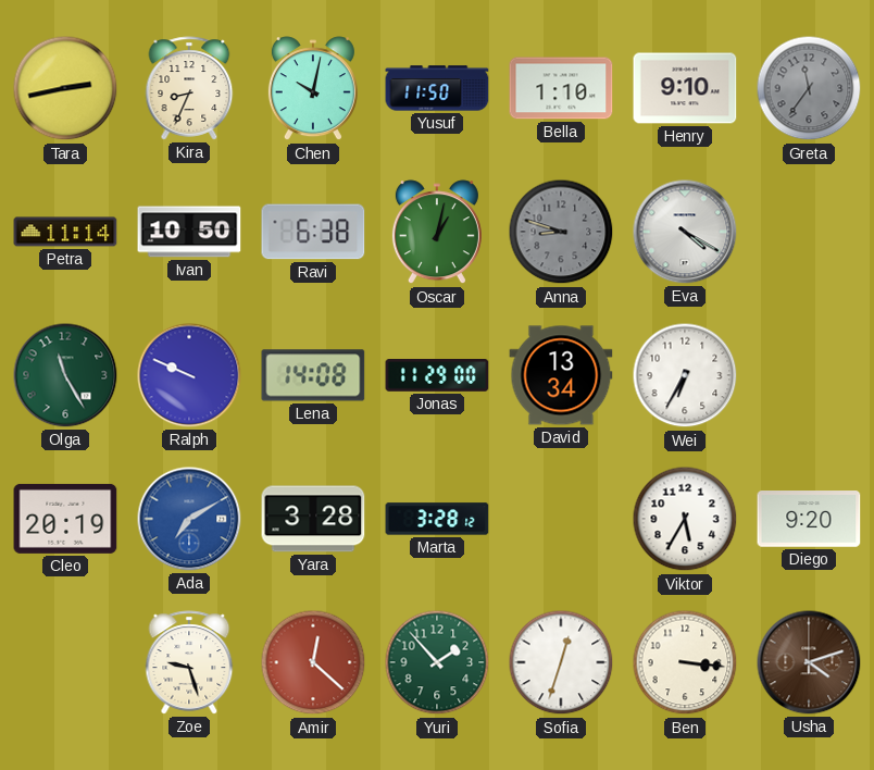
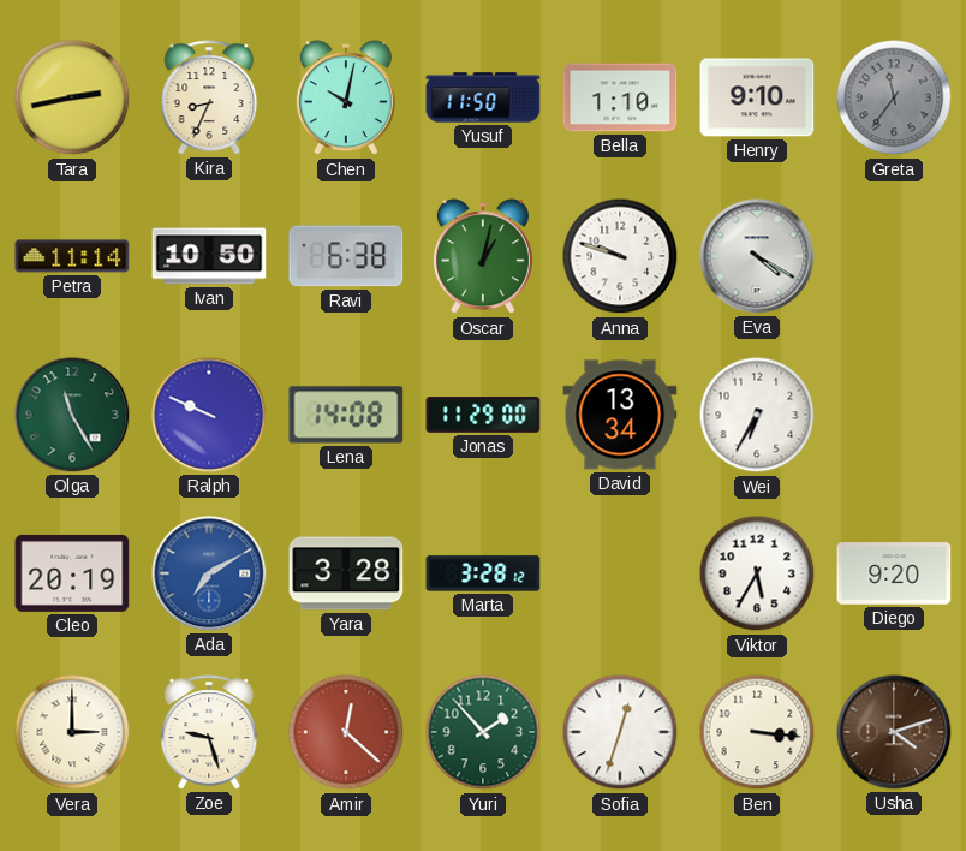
Anna: 8:48 -> 9:48
Anna dial: grey -> white
Vera: none -> 3:00
